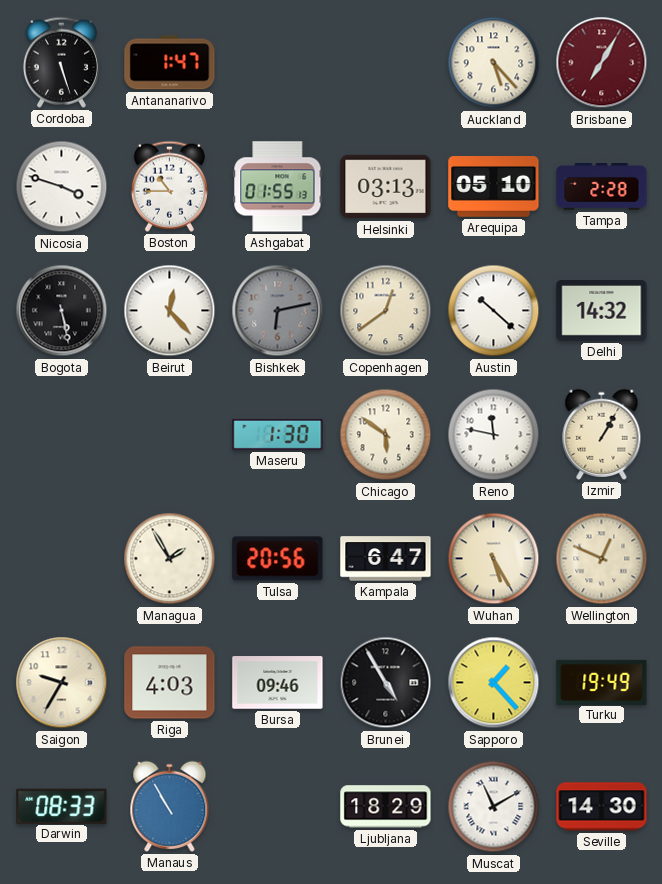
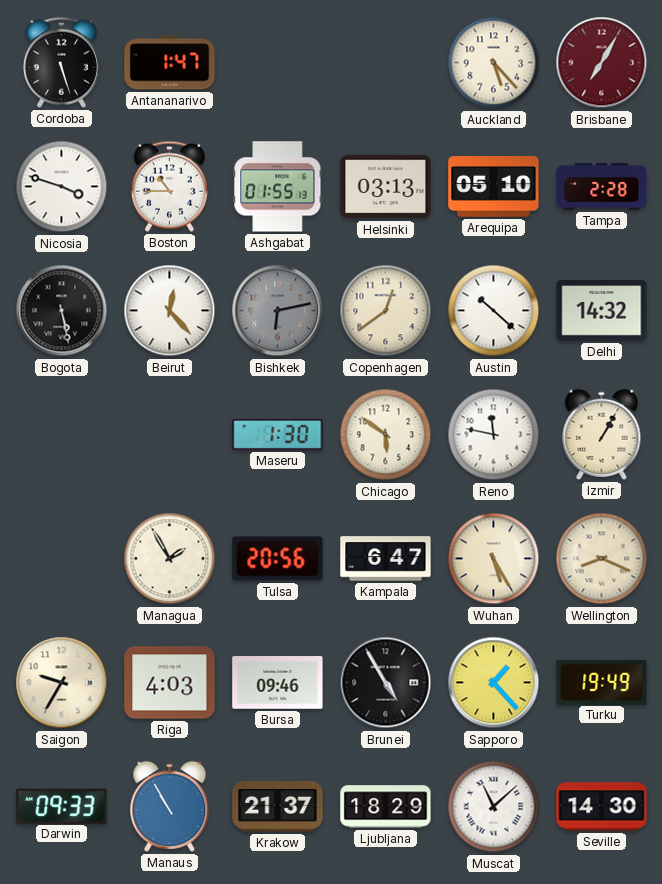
Wellington: 12:49 -> 8:19
Darwin: 08:33 -> 09:33
Krakow: none -> 21:37
Muscat: 11:10 -> 11:08
